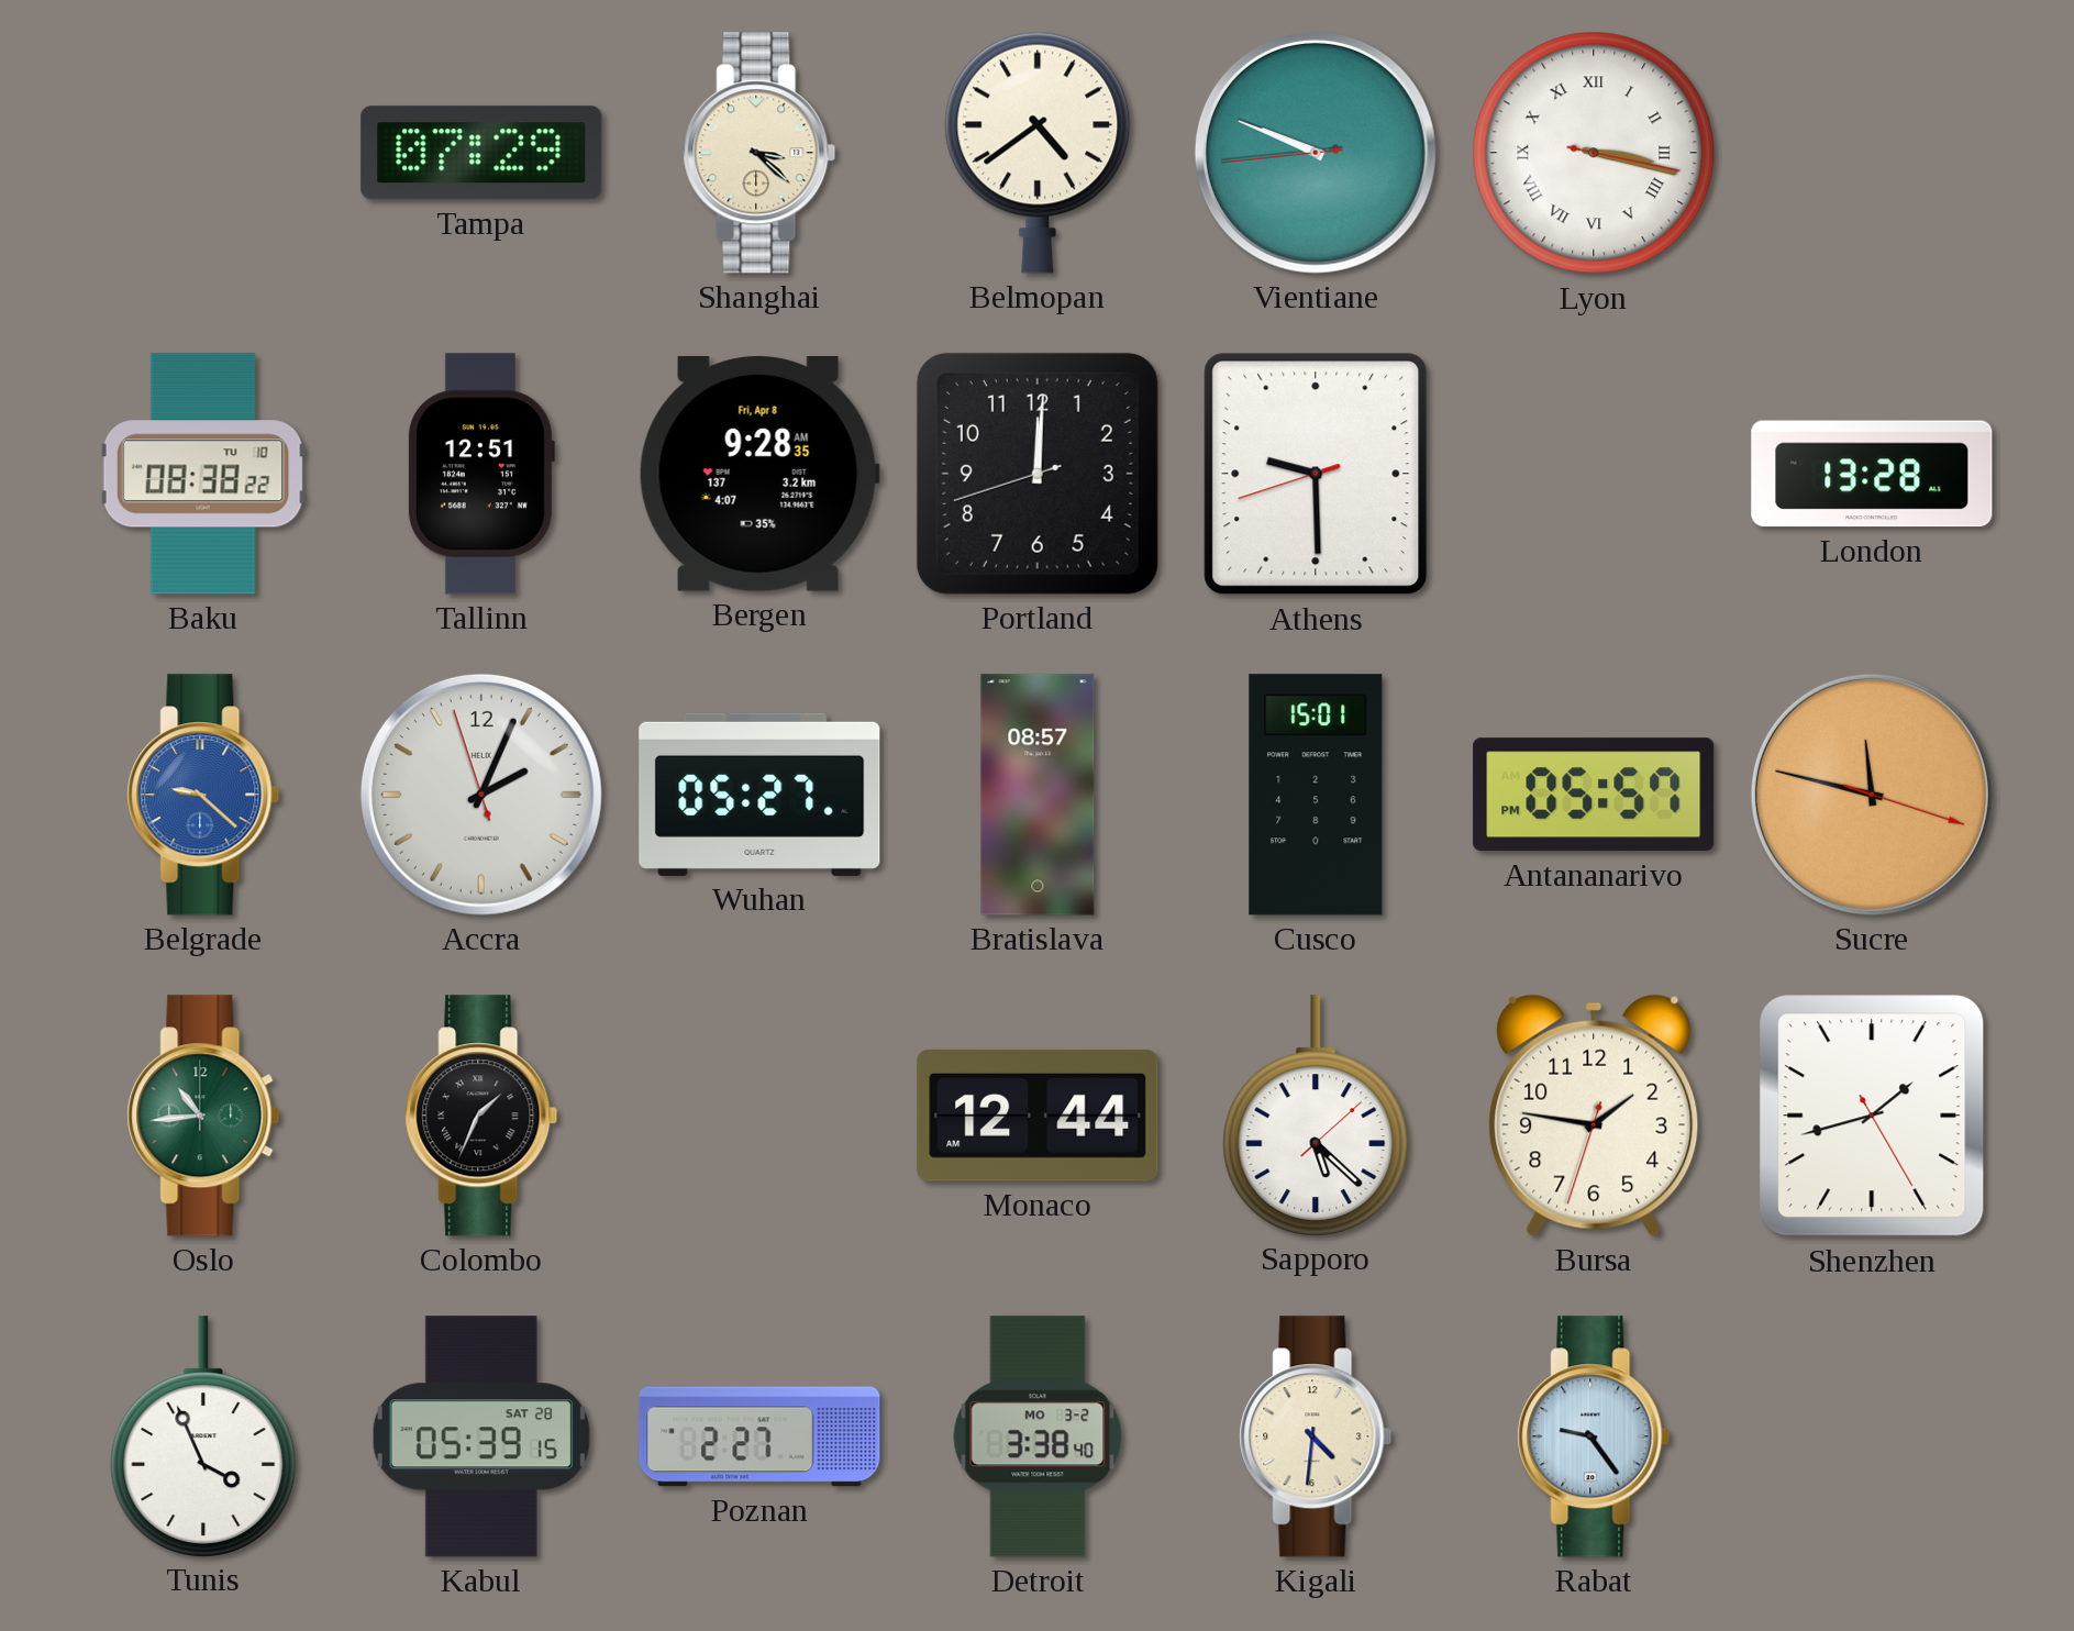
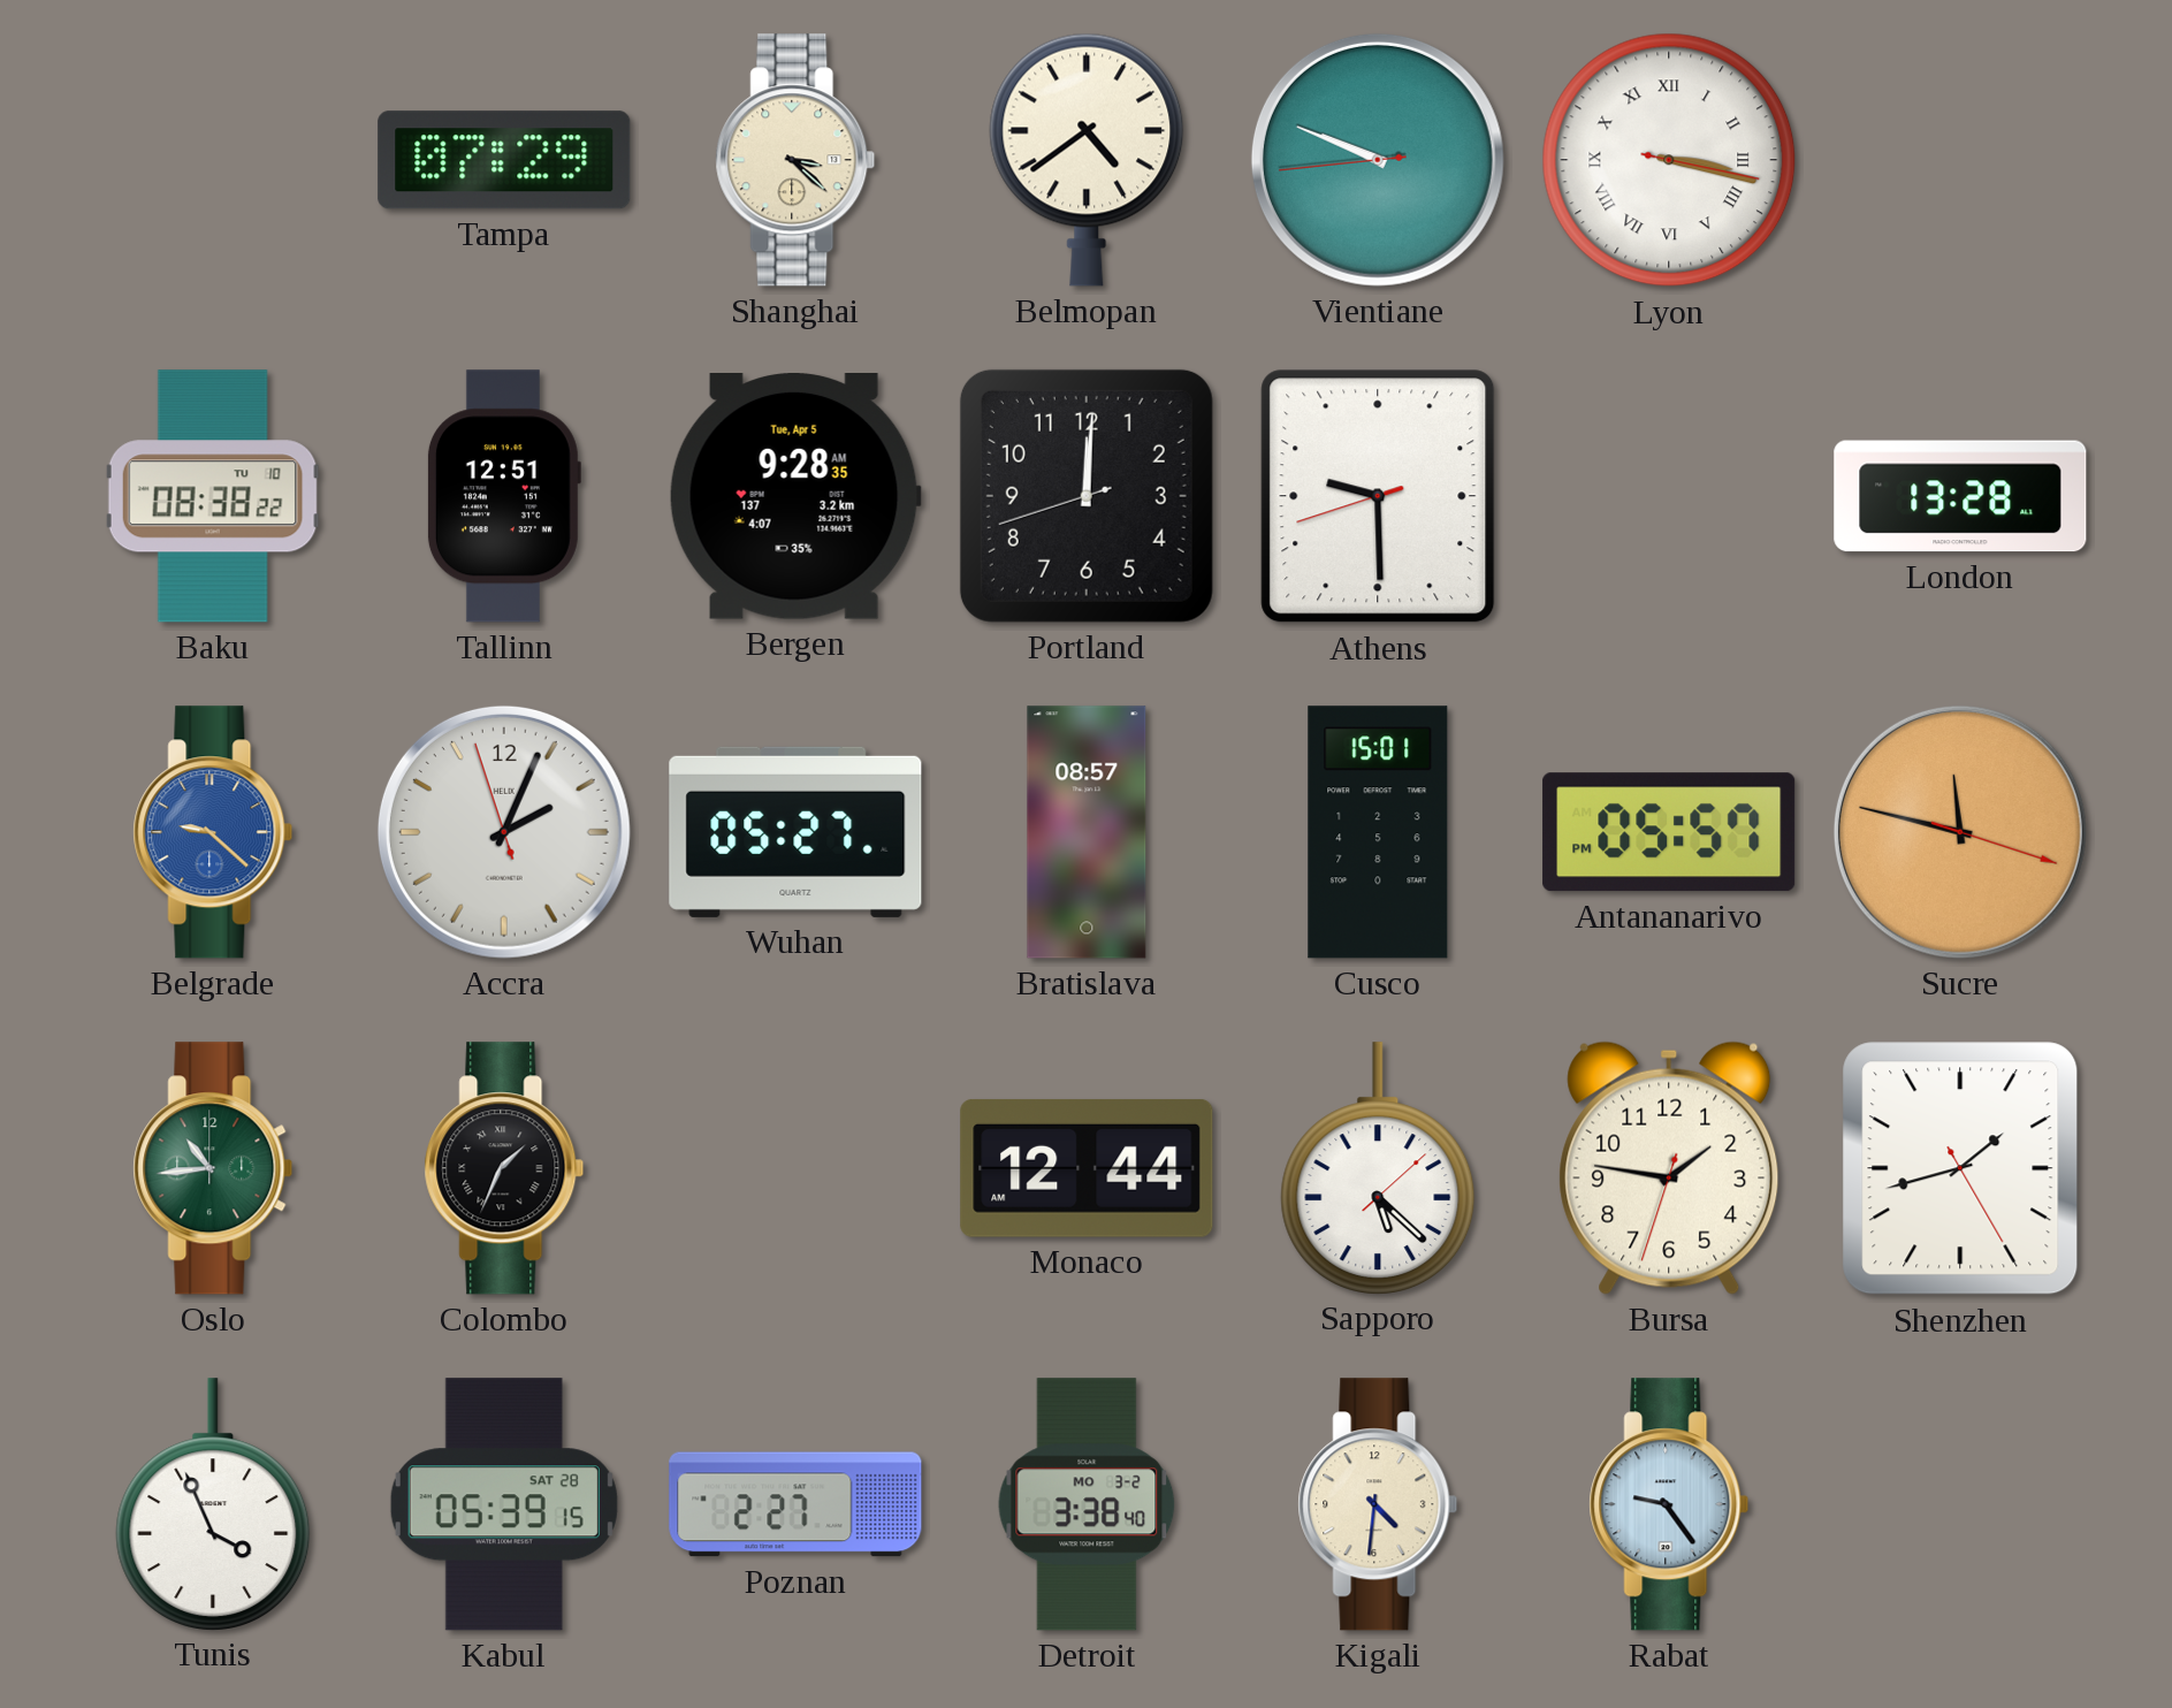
Bergen date: Fri, Apr 8 -> Tue, Apr 5
